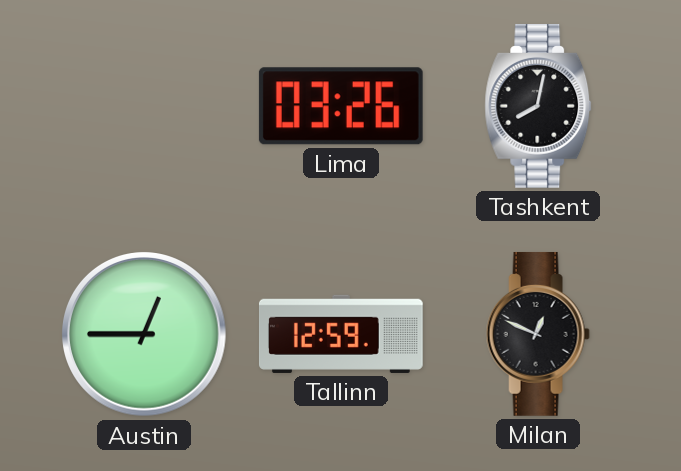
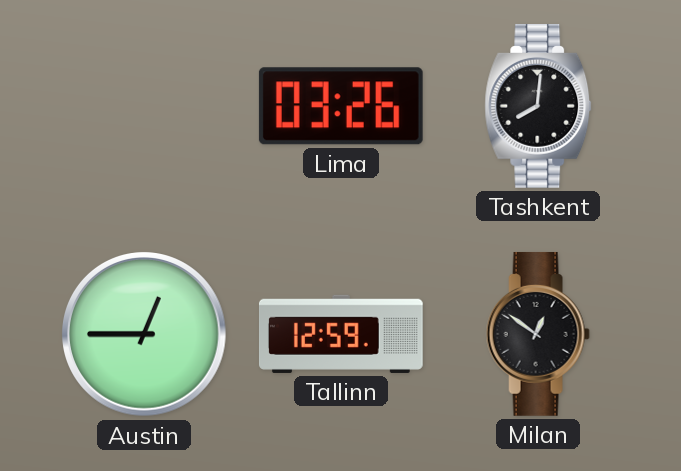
Tashkent: 8:02 -> 8:01
Milan: 12:49 -> 12:51
